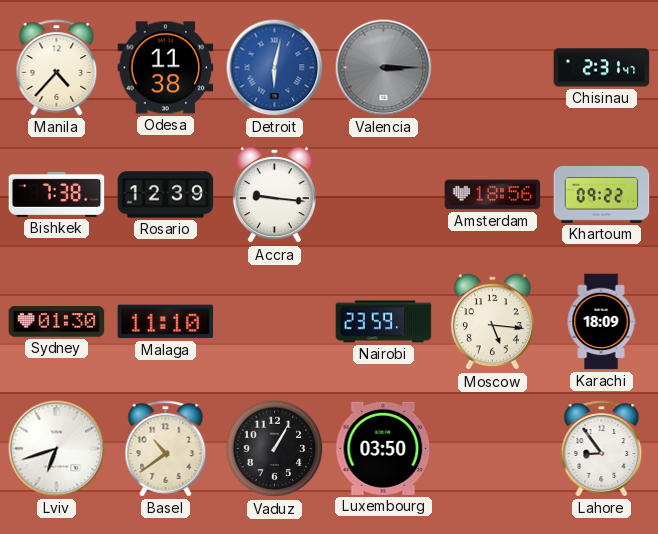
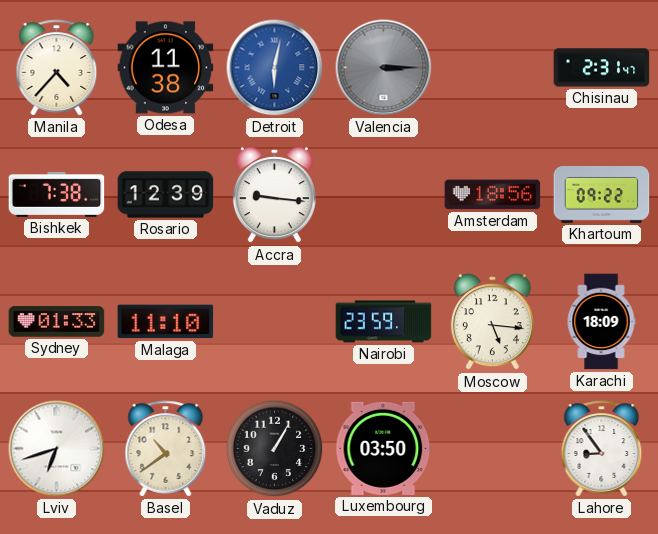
Sydney: 01:30 -> 01:33
